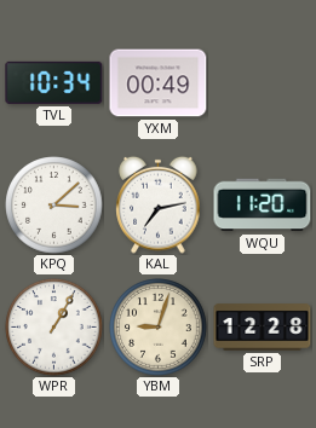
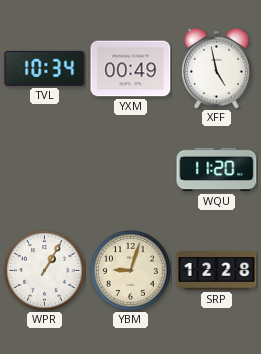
XFF: none -> 4:58
KPQ: 3:08 -> none
KAL: 7:13 -> none
